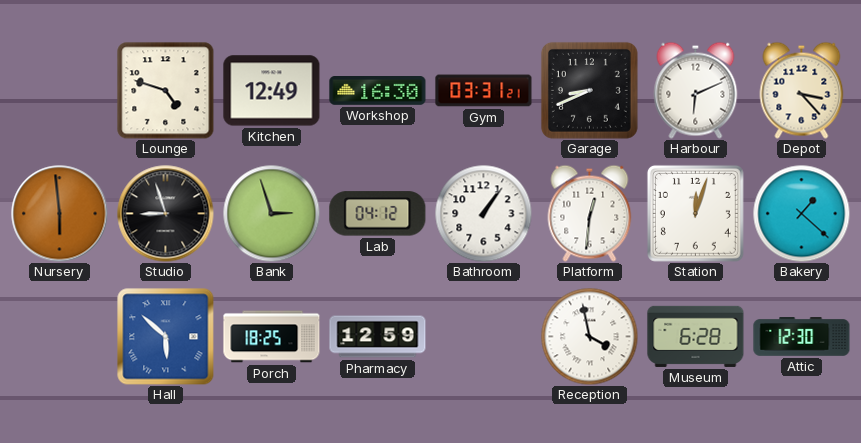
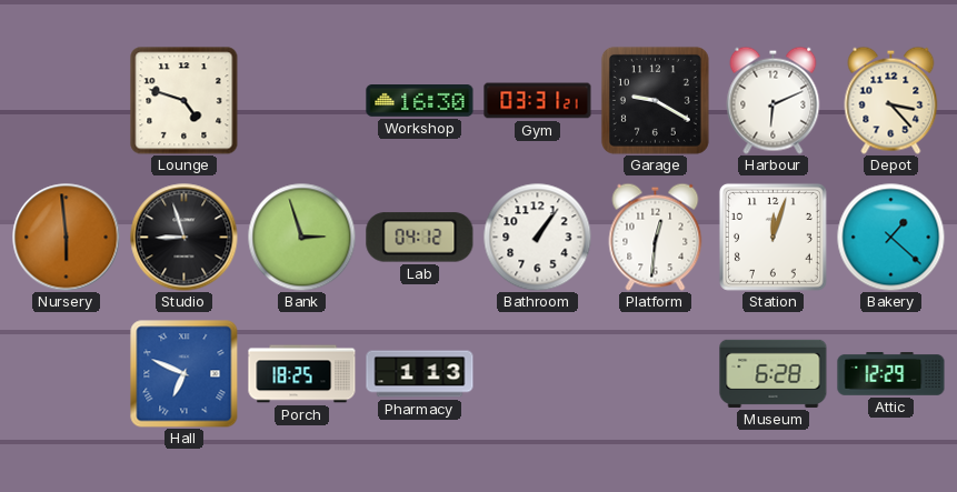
Kitchen: 12:49 -> none
Garage: 8:41 -> 9:20
Hall: 5:52 -> 6:49
Pharmacy: 12:59 -> 1:13
Reception: 3:58 -> none
Attic: 12:30 -> 12:29
